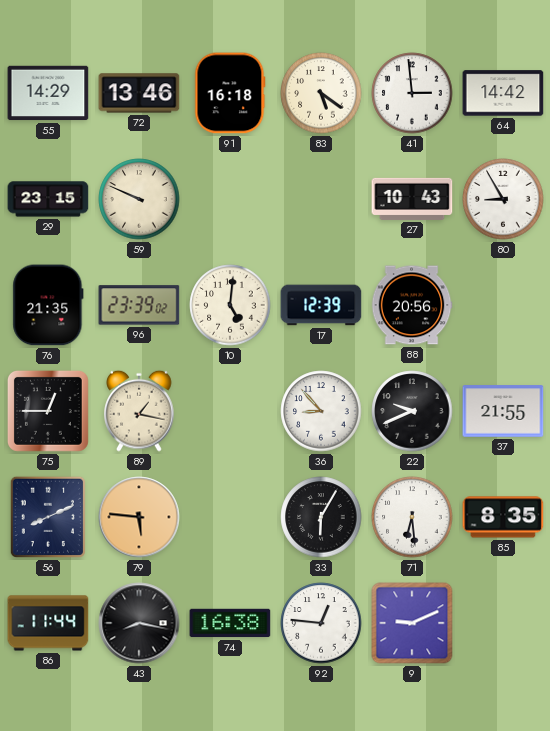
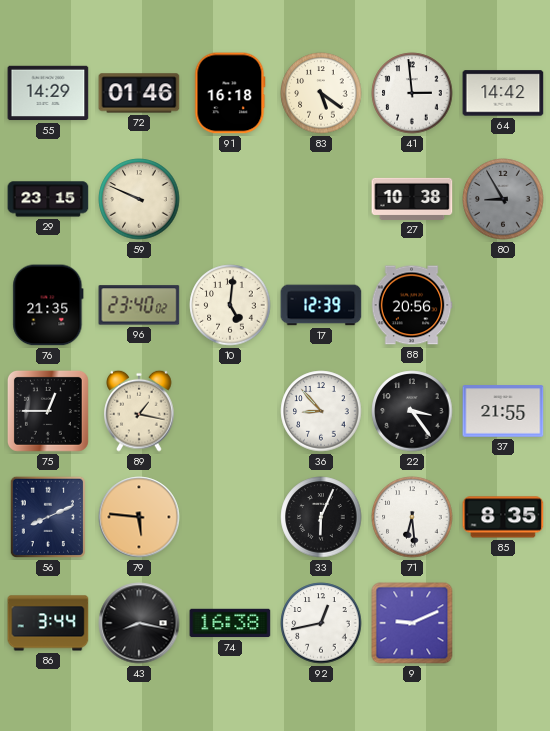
72: 13:46 -> 01:46
27: 10:43 -> 10:38
80 dial: white -> grey
96: 23:39 -> 23:40
22: 9:41 -> 3:24
33: 6:05 -> 6:04
86: 11:44 -> 3:44
92: 12:46 -> 12:43
